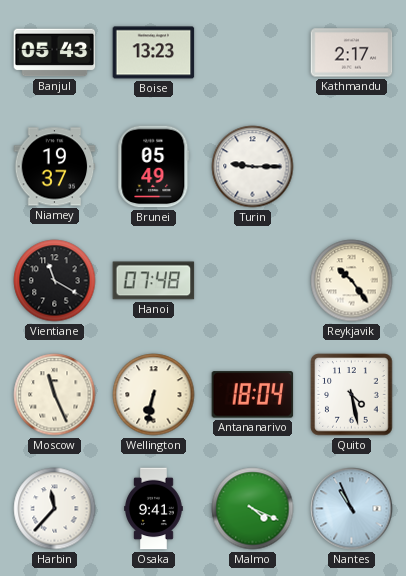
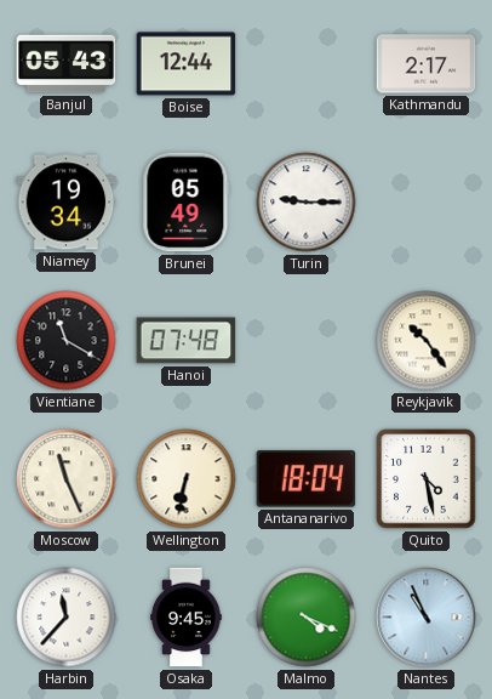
Boise: 13:23 -> 12:44
Niamey: 19:37 -> 19:34
Osaka: 9:41 -> 9:45
